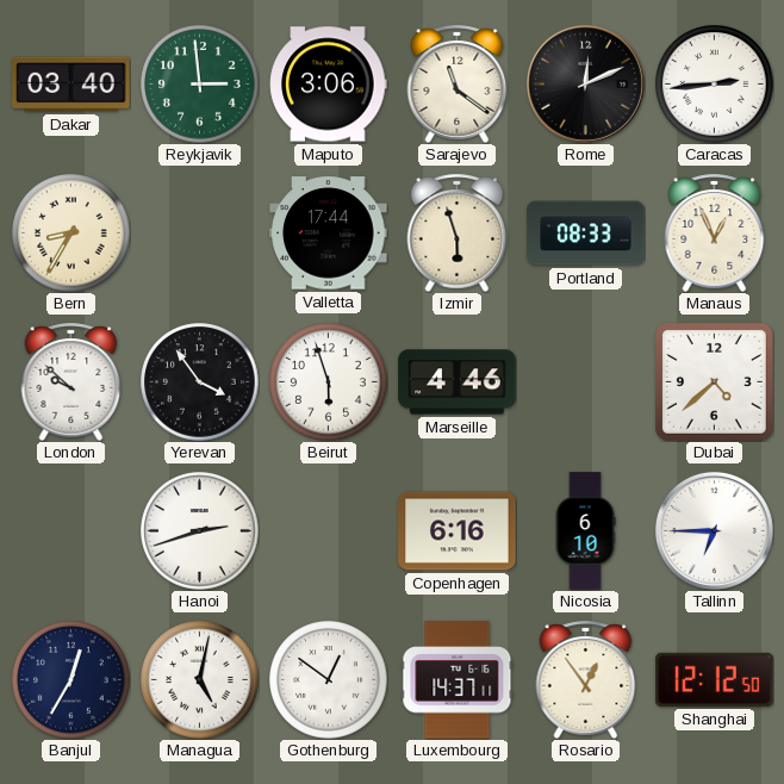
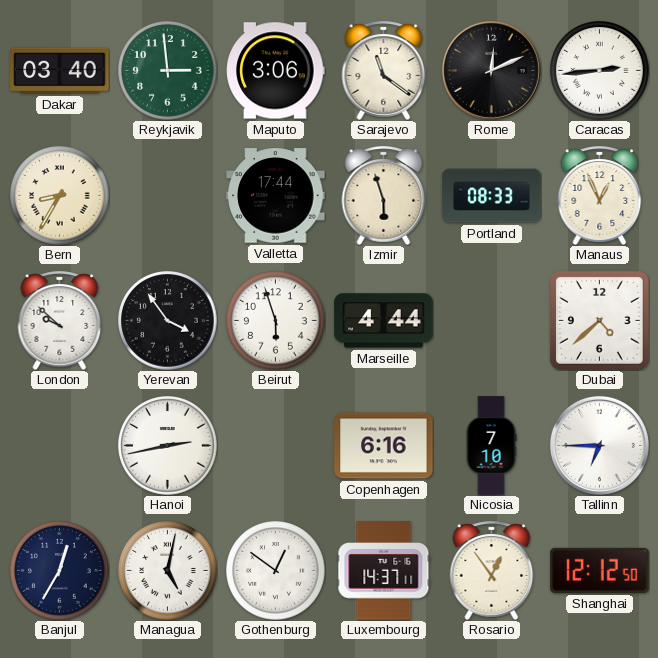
Marseille: 4:46 -> 4:44
Hanoi: 2:42 -> 2:43
Nicosia: 6:10 -> 7:10
